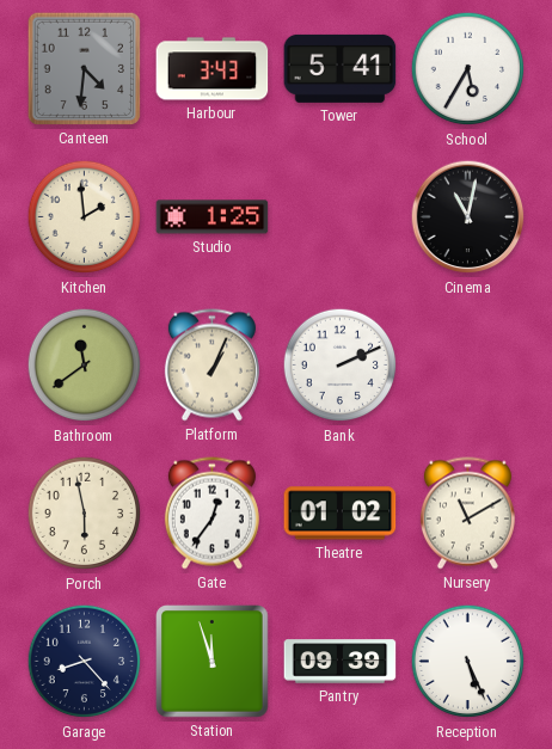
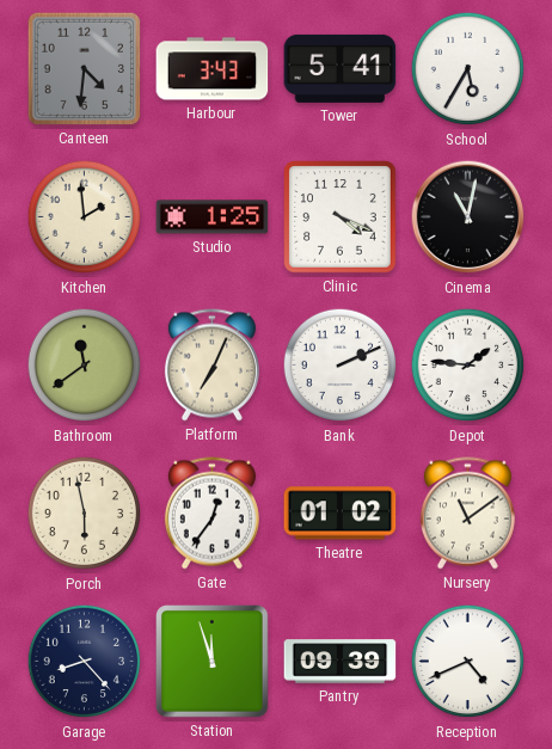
Clinic: none -> 4:19
Platform: 1:04 -> 7:04
Depot: none -> 1:46
Nursery: 11:10 -> 11:09
Reception: 5:26 -> 4:41
